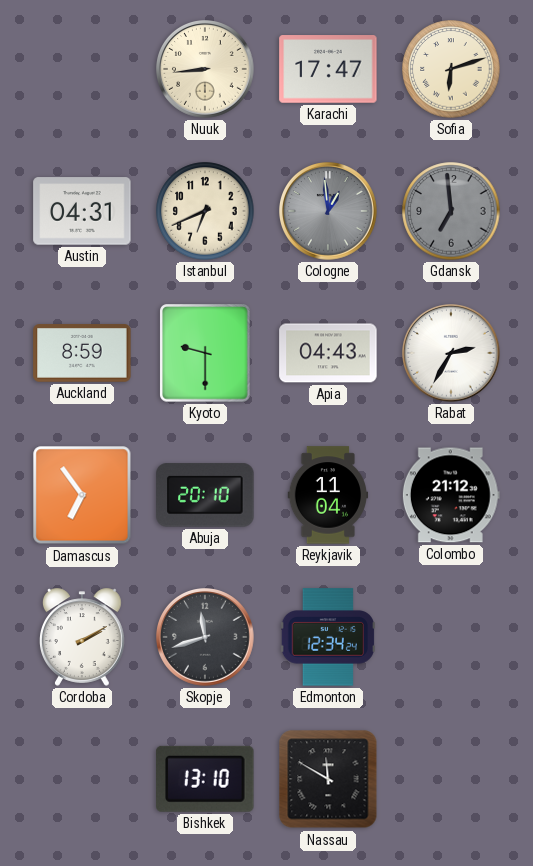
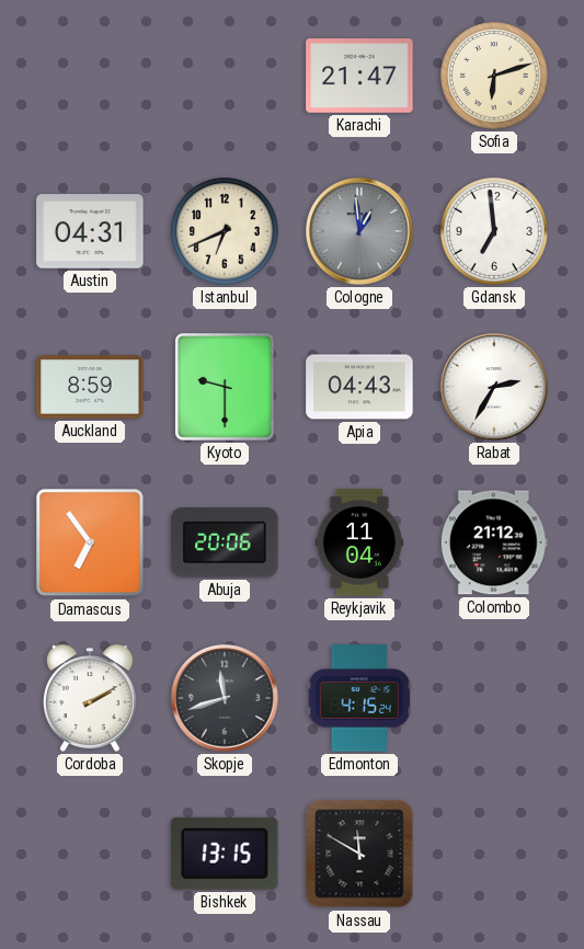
Nuuk: 8:44 -> none
Karachi: 17:47 -> 21:47
Gdansk dial: grey -> white
Abuja: 20:10 -> 20:06
Edmonton: 12:34 -> 4:15
Bishkek: 13:10 -> 13:15
